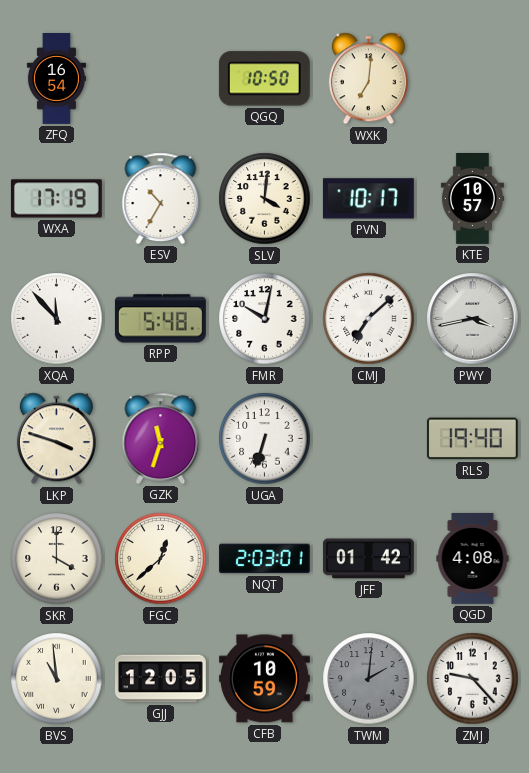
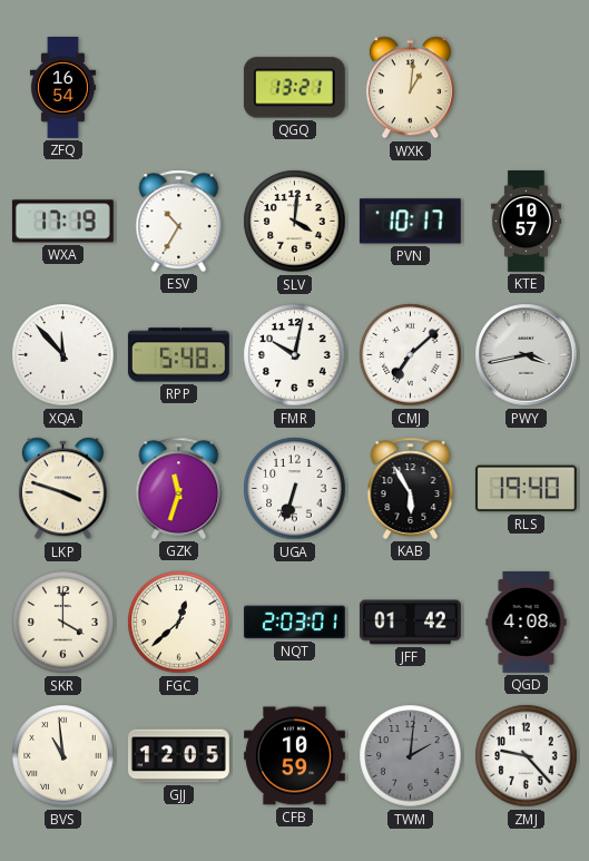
QGQ: 10:50 -> 13:21
WXK: 7:01 -> 1:01
KAB: none -> 5:55
